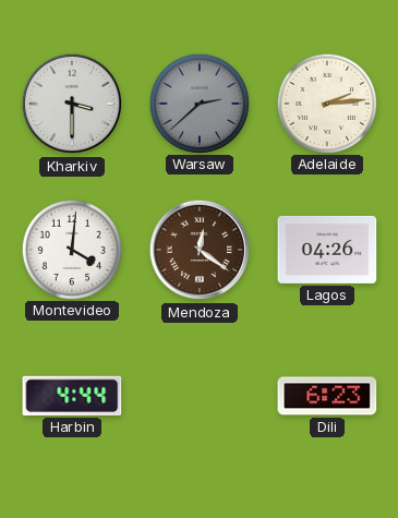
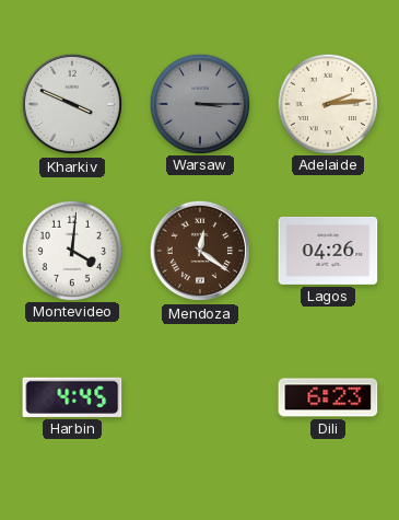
Kharkiv: 3:30 -> 3:49
Warsaw: 2:38 -> 3:15
Harbin: 4:44 -> 4:45
